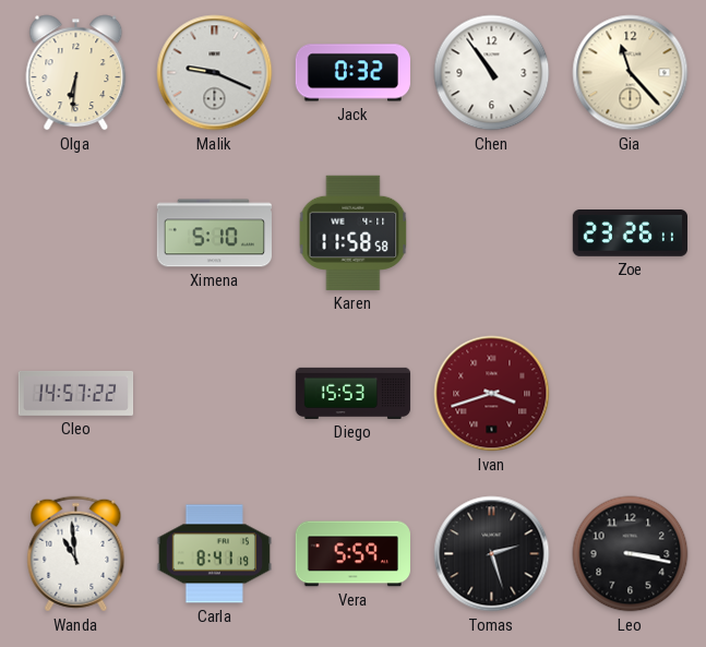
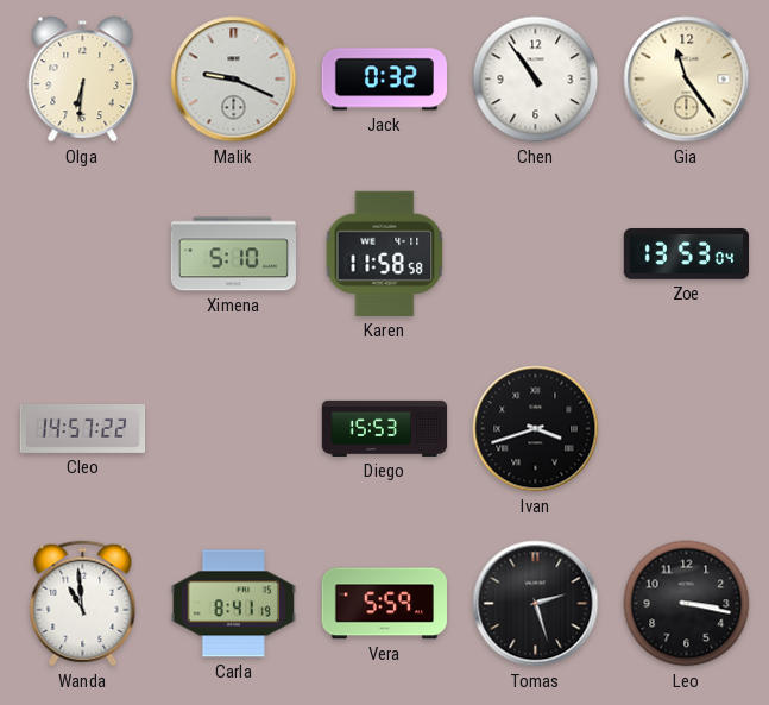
Gia: 11:23 -> 11:24
Zoe: 23:26 -> 13:53
Ivan dial: burgundy -> black
